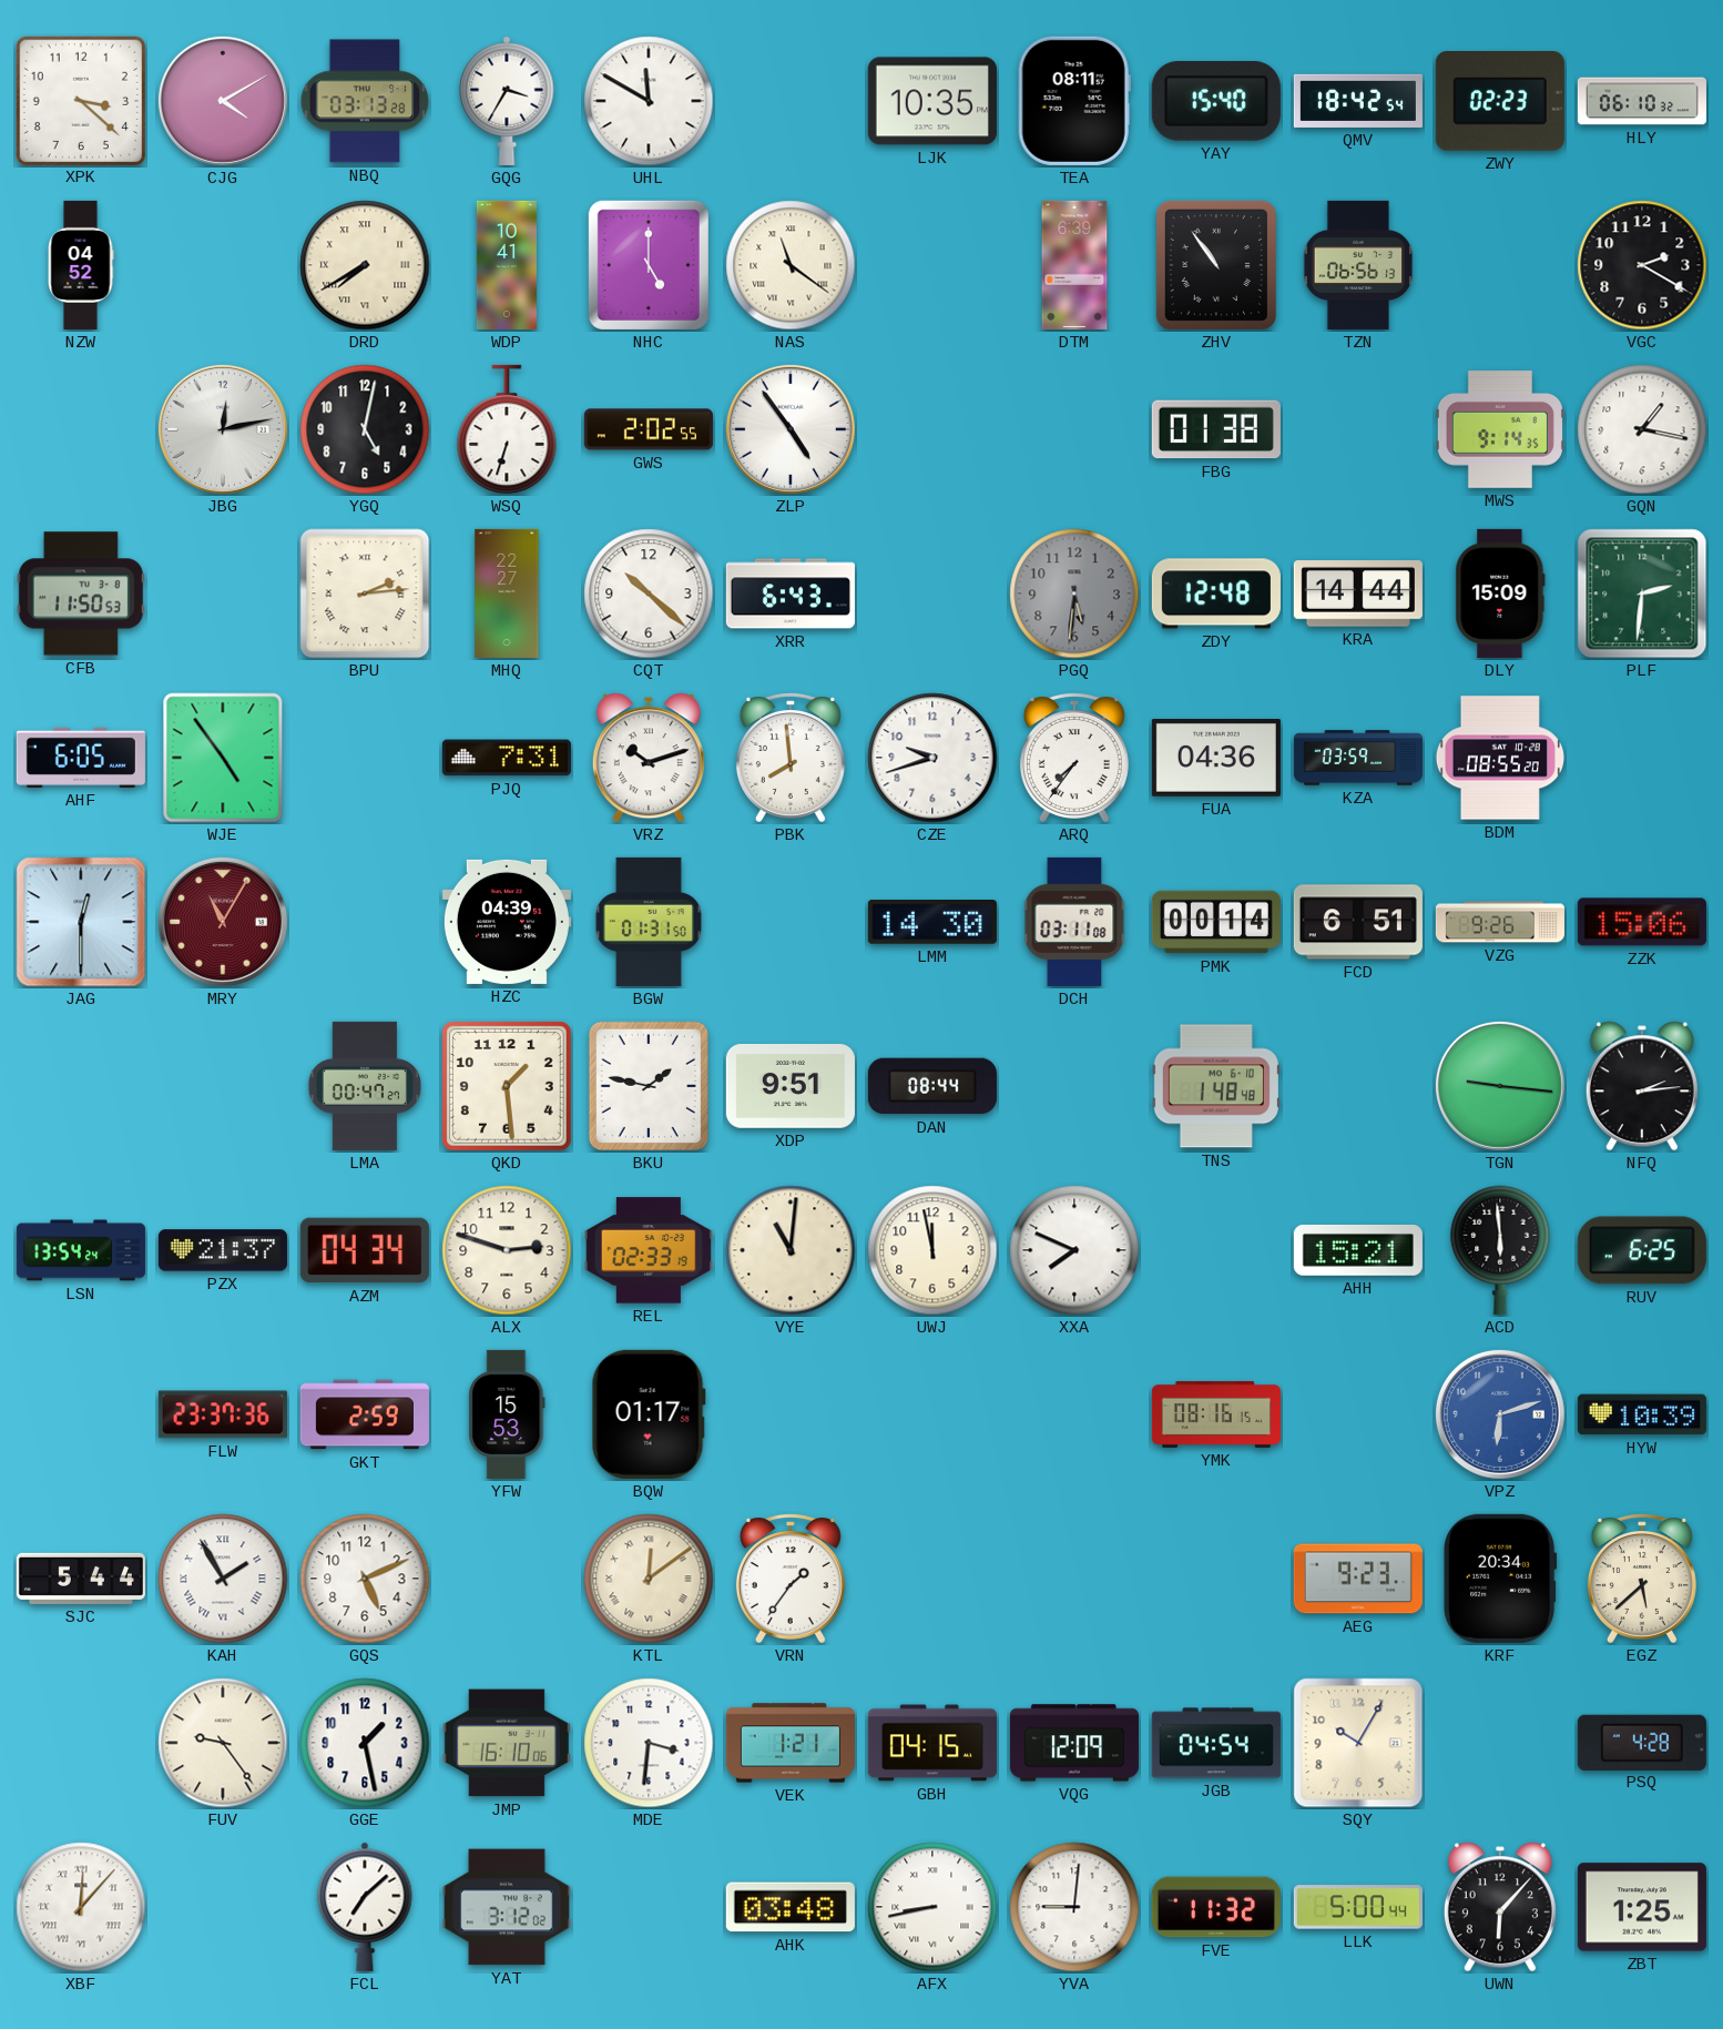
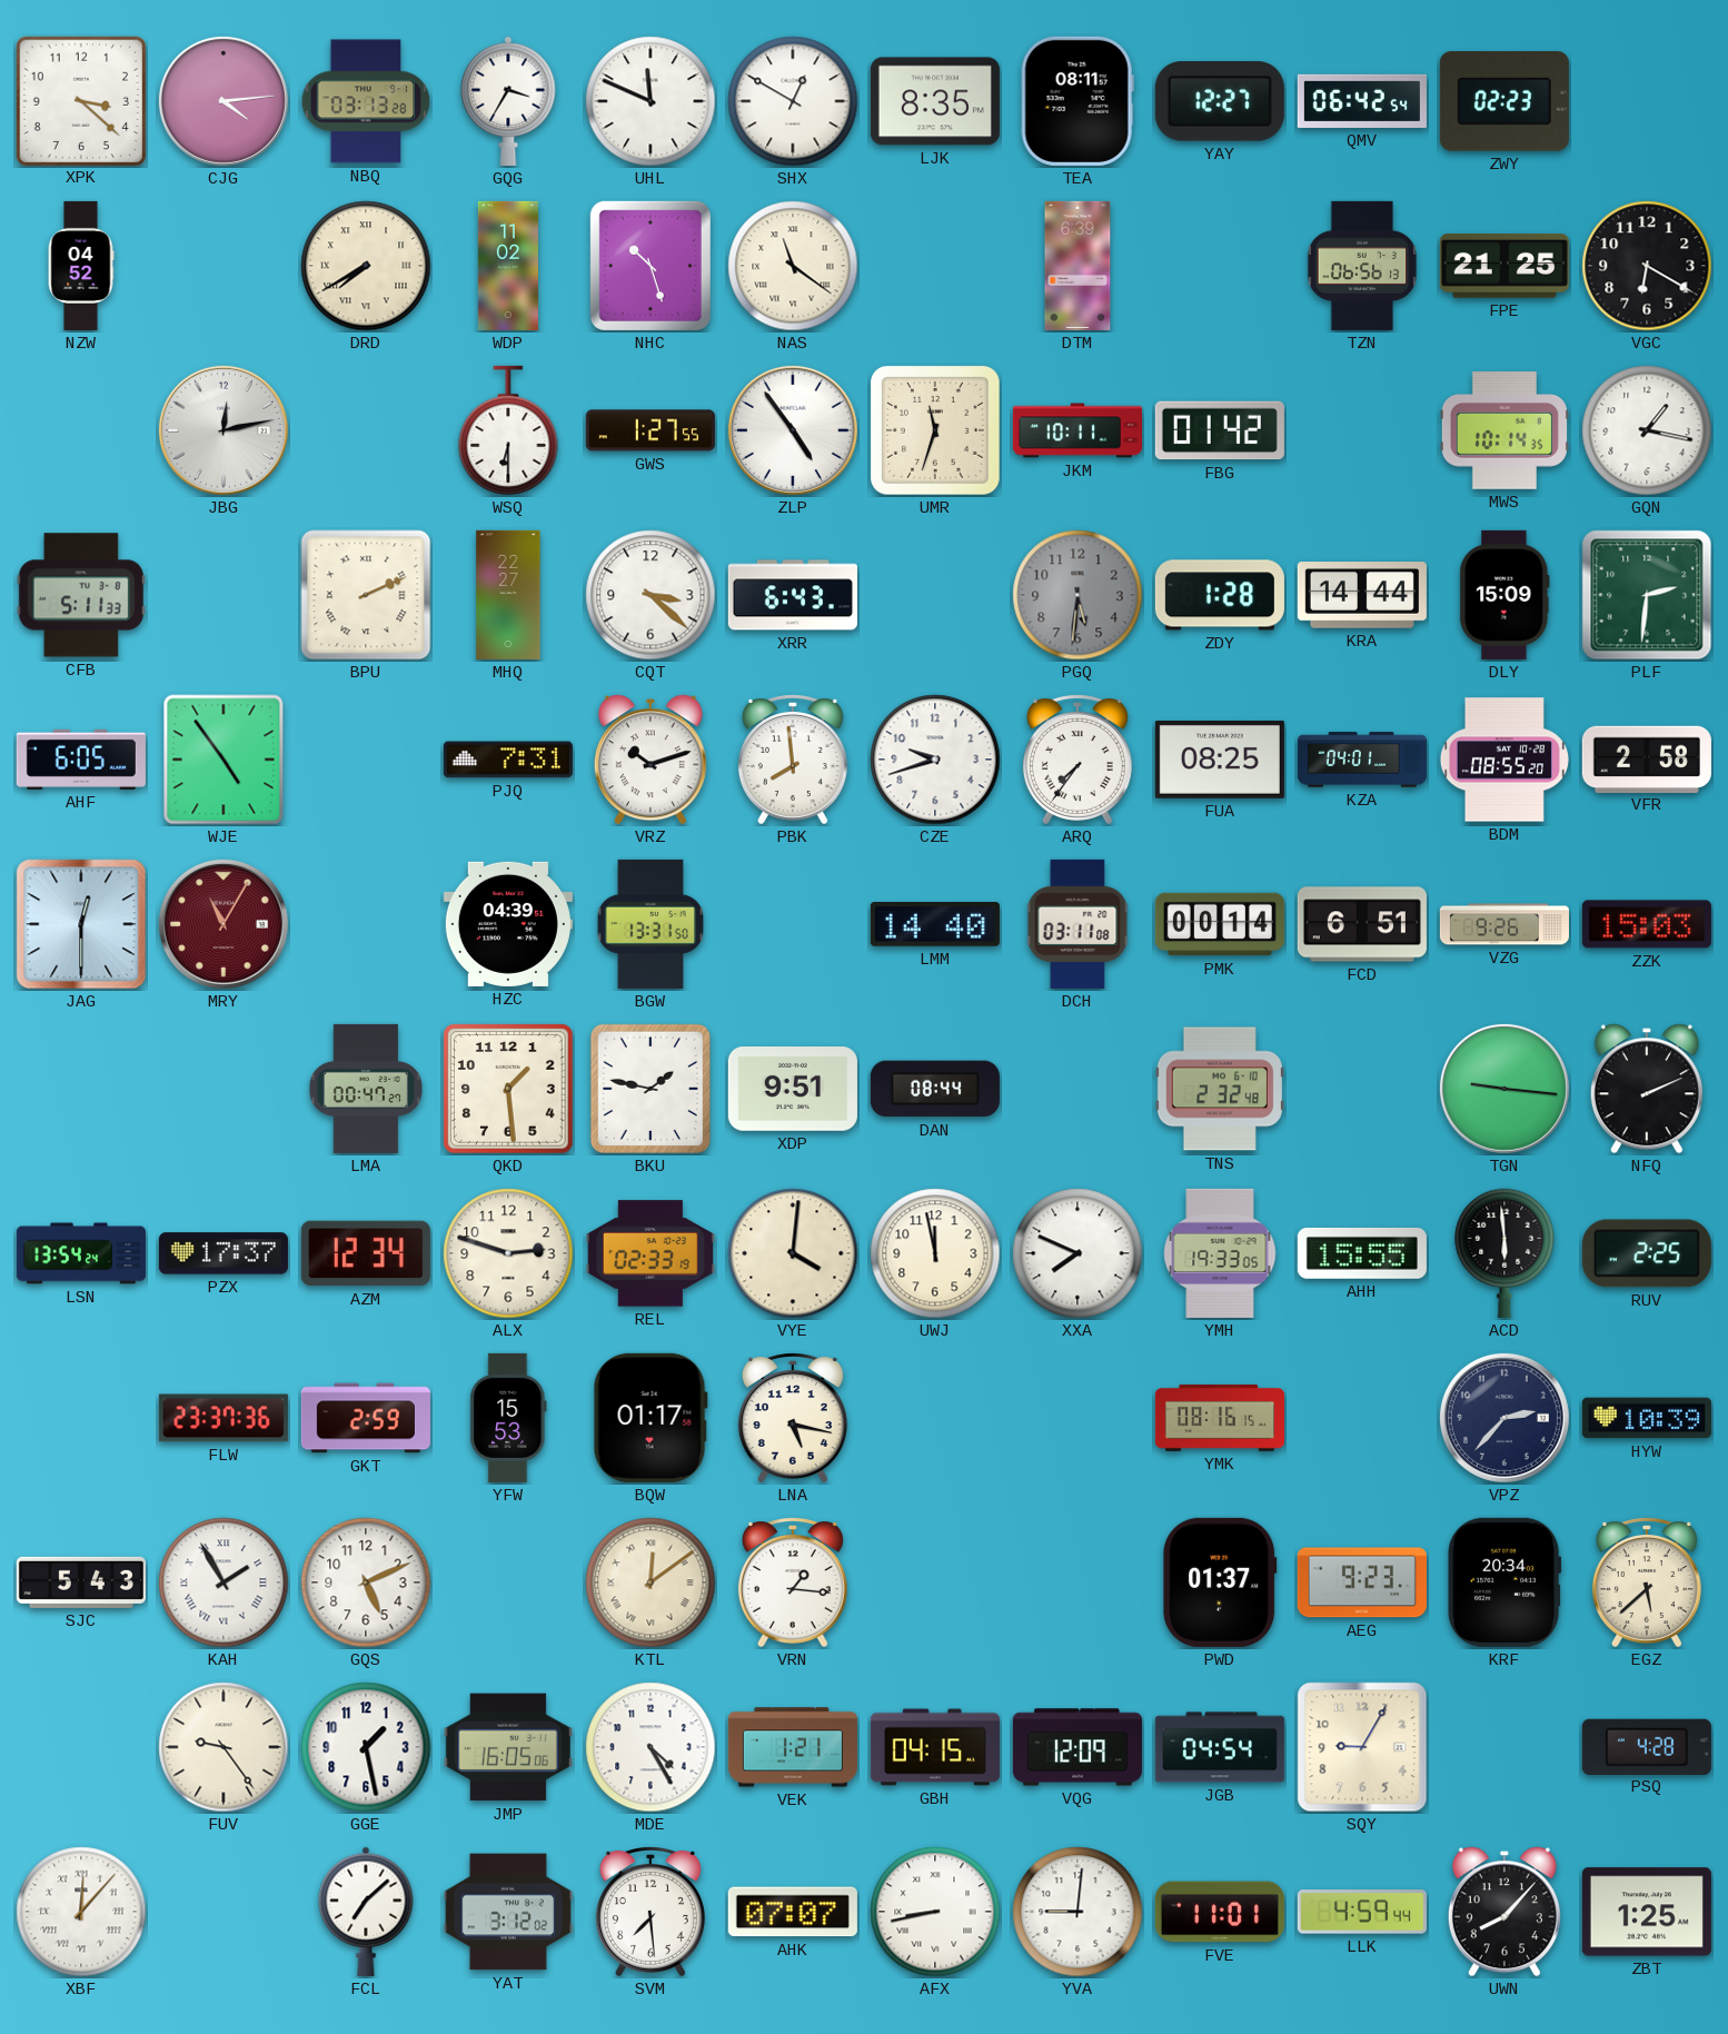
CJG: 4:10 -> 4:14
UHL: 11:50 -> 11:49
SHX: none -> 12:50
LJK: 10:35 -> 8:35
YAY: 15:40 -> 12:27
QMV: 18:42 -> 06:42
HLY: 06:10 -> none
WDP: 10:41 -> 11:02
NHC: 5:00 -> 10:27
ZHV: 10:54 -> none
FPE: none -> 21:25
VGC: 2:20 -> 6:20
YGQ: 5:02 -> none
WSQ: 6:33 -> 6:30
GWS: 2:02 -> 1:27
UMR: none -> 11:33
JKM: none -> 10:11
FBG: 01:38 -> 01:42
MWS: 9:14 -> 10:14
CFB: 11:50 -> 5:11
BPU: 2:14 -> 2:11
CQT: 10:22 -> 3:22
ZDY: 12:48 -> 1:28
FUA: 04:36 -> 08:25
KZA: 03:59 -> 04:01
VFR: none -> 2:58
BGW: 01:31 -> 13:31
LMM: 14:30 -> 14:40
ZZK: 15:06 -> 15:03
TNS: 1:48 -> 2:32
NFQ: 2:14 -> 2:11
PZX: 21:37 -> 17:37
AZM: 04:34 -> 12:34
VYE: 11:01 -> 4:01
YMH: none -> 19:33
AHH: 15:21 -> 15:55
RUV: 6:25 -> 2:25
LNA: none -> 5:17
VPZ: 6:12 -> 2:37
VPZ dial: blue -> navy
SJC: 5:44 -> 5:43
VRN: 1:36 -> 1:16
PWD: none -> 01:37
JMP: 16:10 -> 16:05
MDE: 3:31 -> 4:25
SQY: 10:05 -> 9:05
SVM: none -> 7:29
AHK: 03:48 -> 07:07
FVE: 11:32 -> 11:01
LLK: 5:00 -> 4:59
UWN: 6:07 -> 8:07
